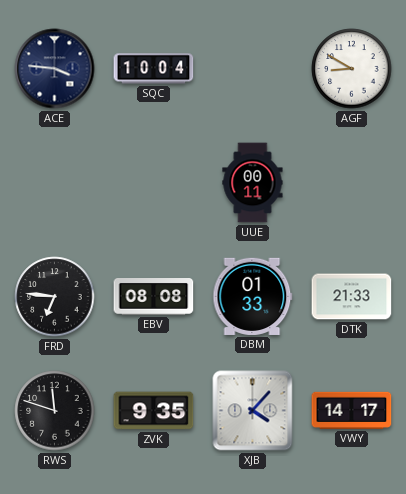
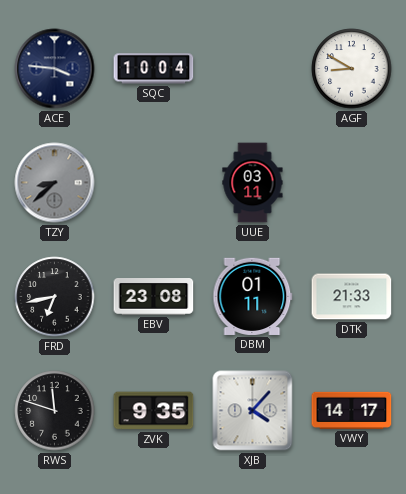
TZY: none -> 8:38
UUE: 00:11 -> 03:11
FRD: 6:46 -> 6:43
EBV: 08:08 -> 23:08
DBM: 01:33 -> 01:11
